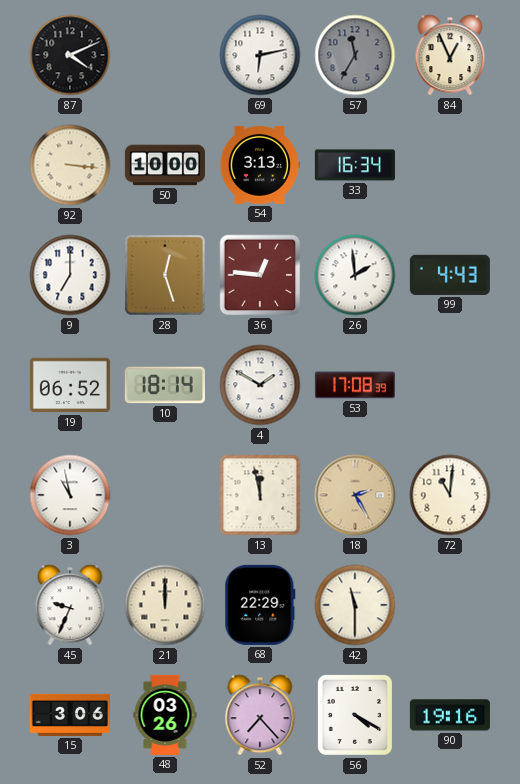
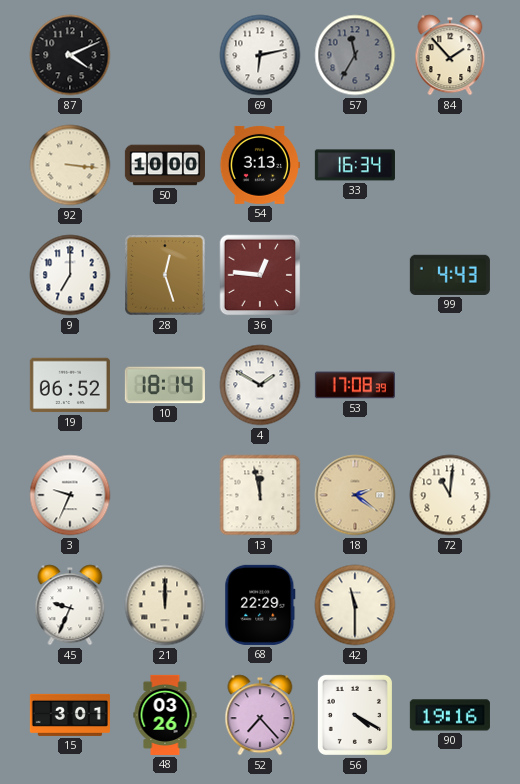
84: 12:56 -> 1:53
26: 1:59 -> none
3: 10:58 -> 9:34
18: 2:25 -> 2:21
15: 3:06 -> 3:01
